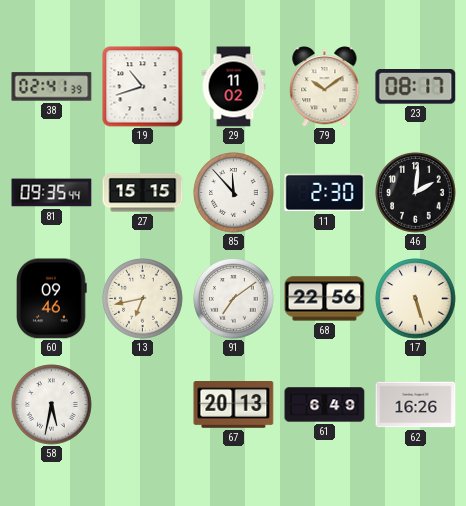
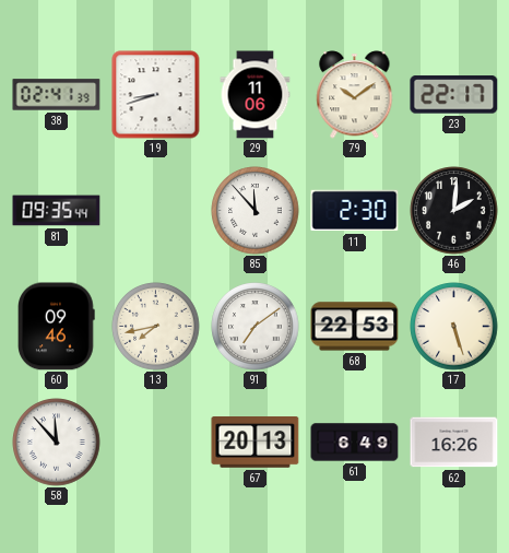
19: 10:42 -> 8:42
29: 11:02 -> 11:06
23: 08:17 -> 22:17
27: 15:15 -> none
13: 6:43 -> 7:43
68: 22:56 -> 22:53
58: 5:32 -> 11:53
